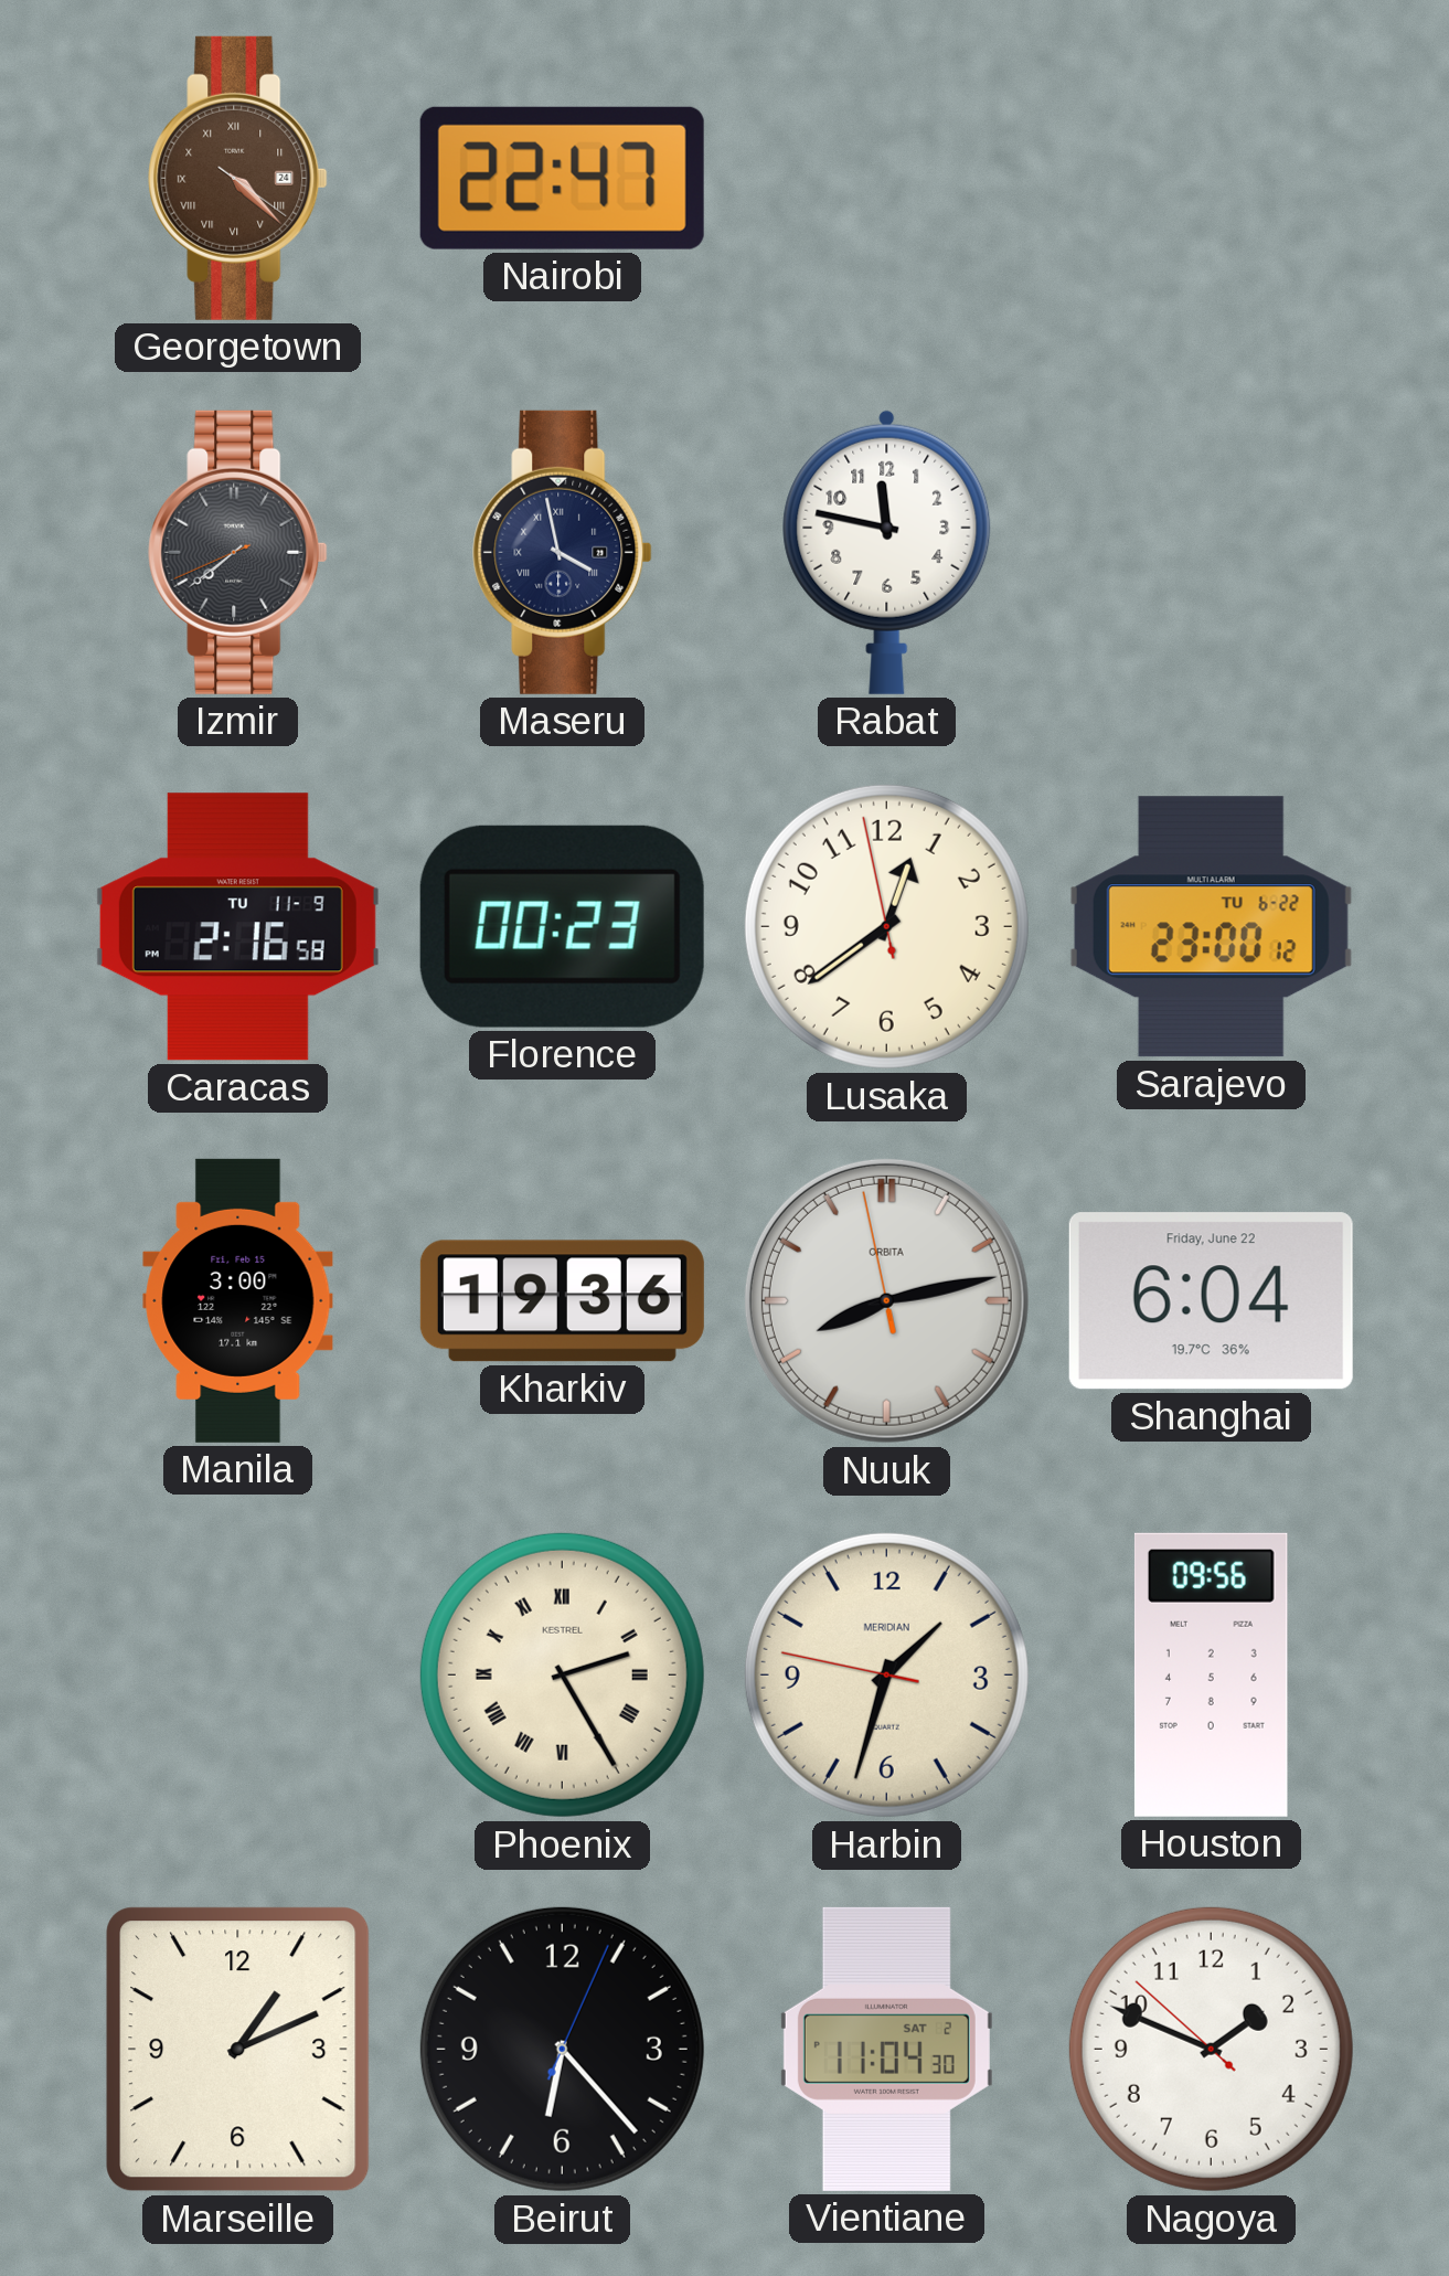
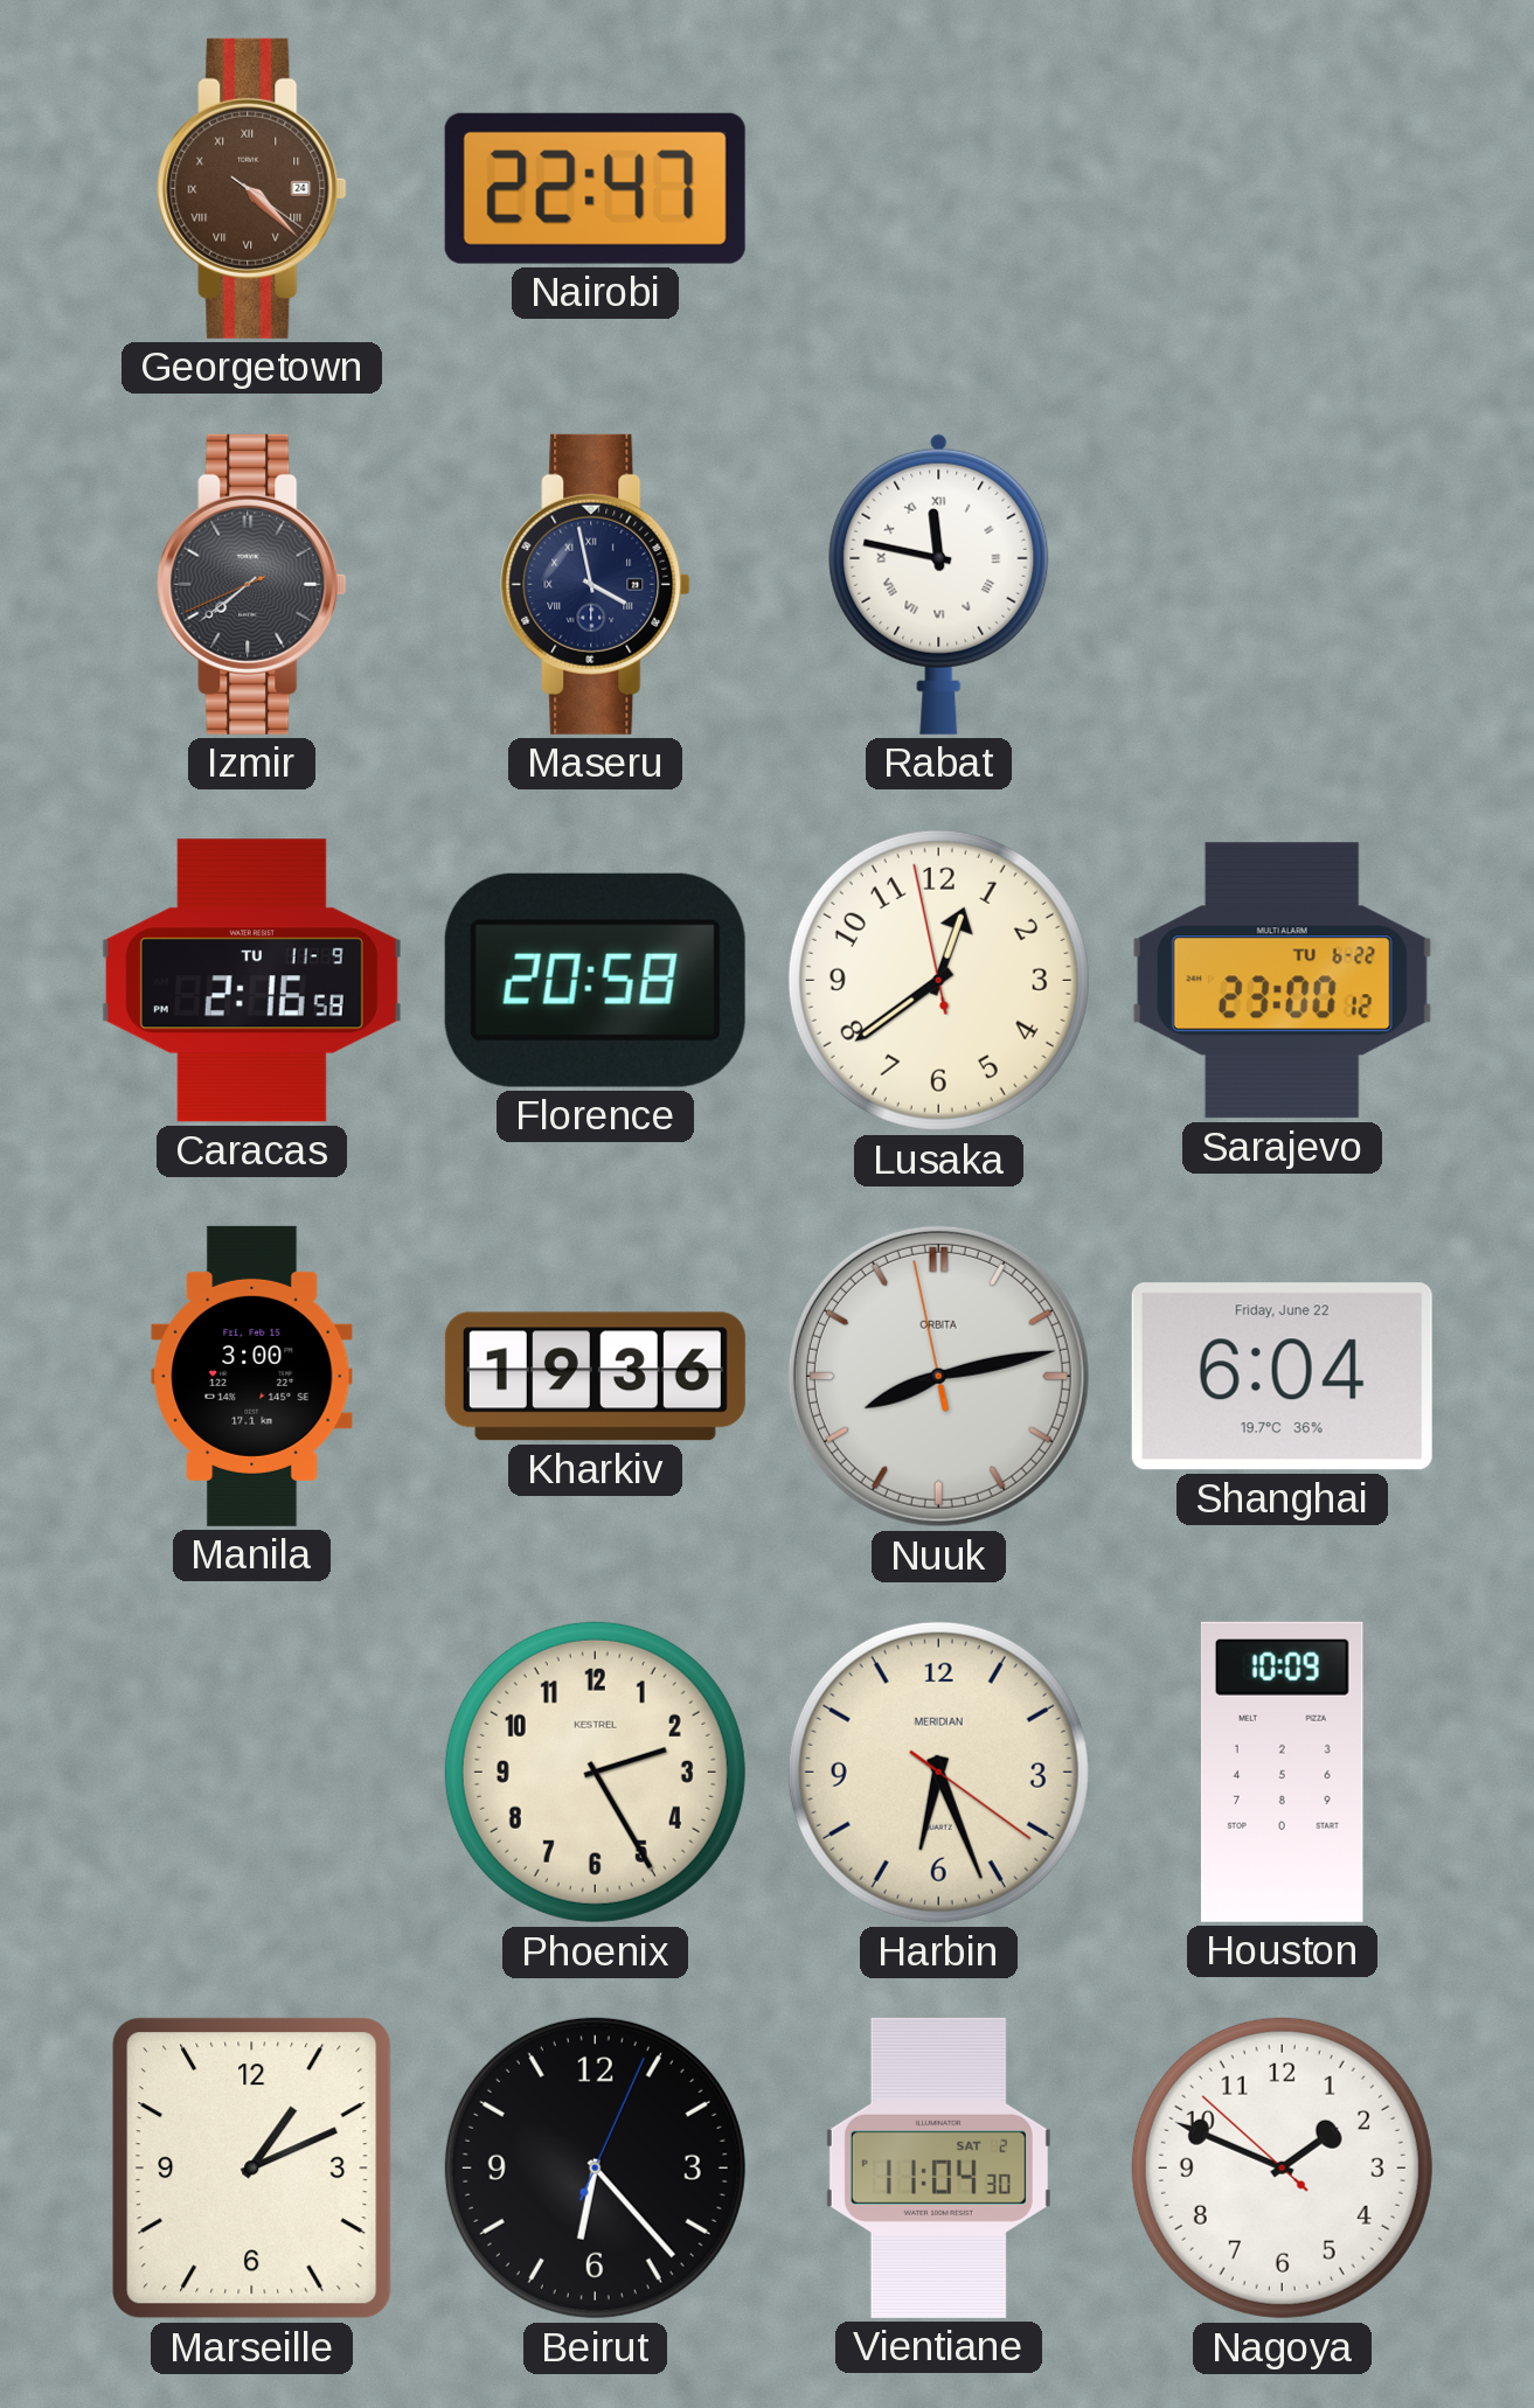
Rabat numerals: Arabic -> Roman
Florence: 00:23 -> 20:58
Phoenix numerals: Roman -> Arabic
Harbin: 1:32 -> 6:26
Houston: 09:56 -> 10:09
